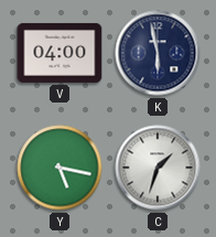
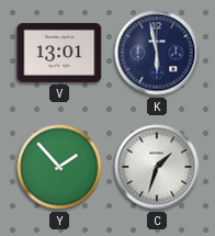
V: 04:00 -> 13:01
Y: 5:17 -> 1:53
